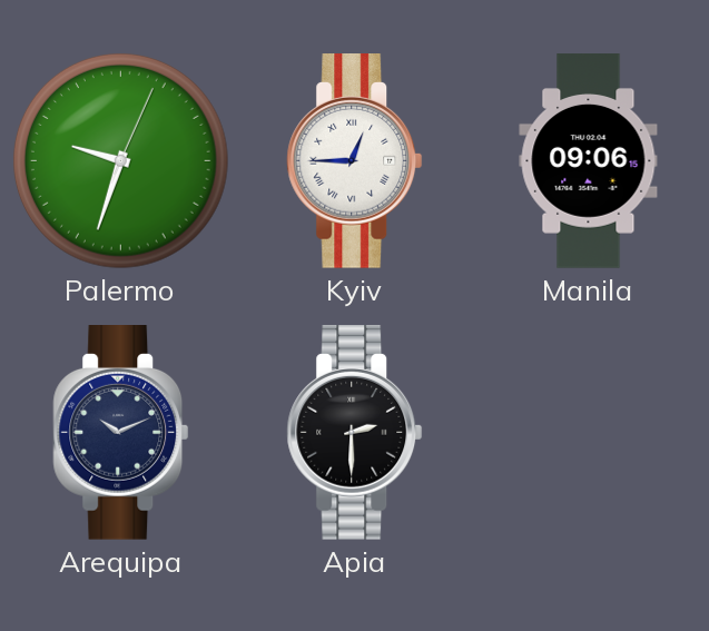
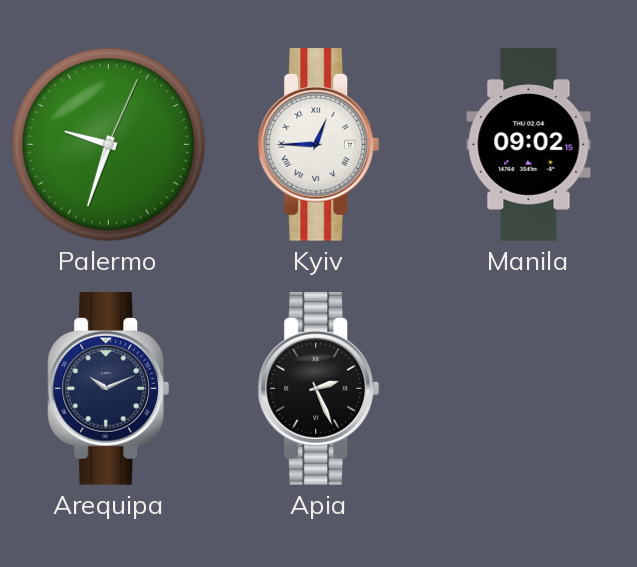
Manila: 09:06 -> 09:02
Apia: 2:30 -> 2:26
